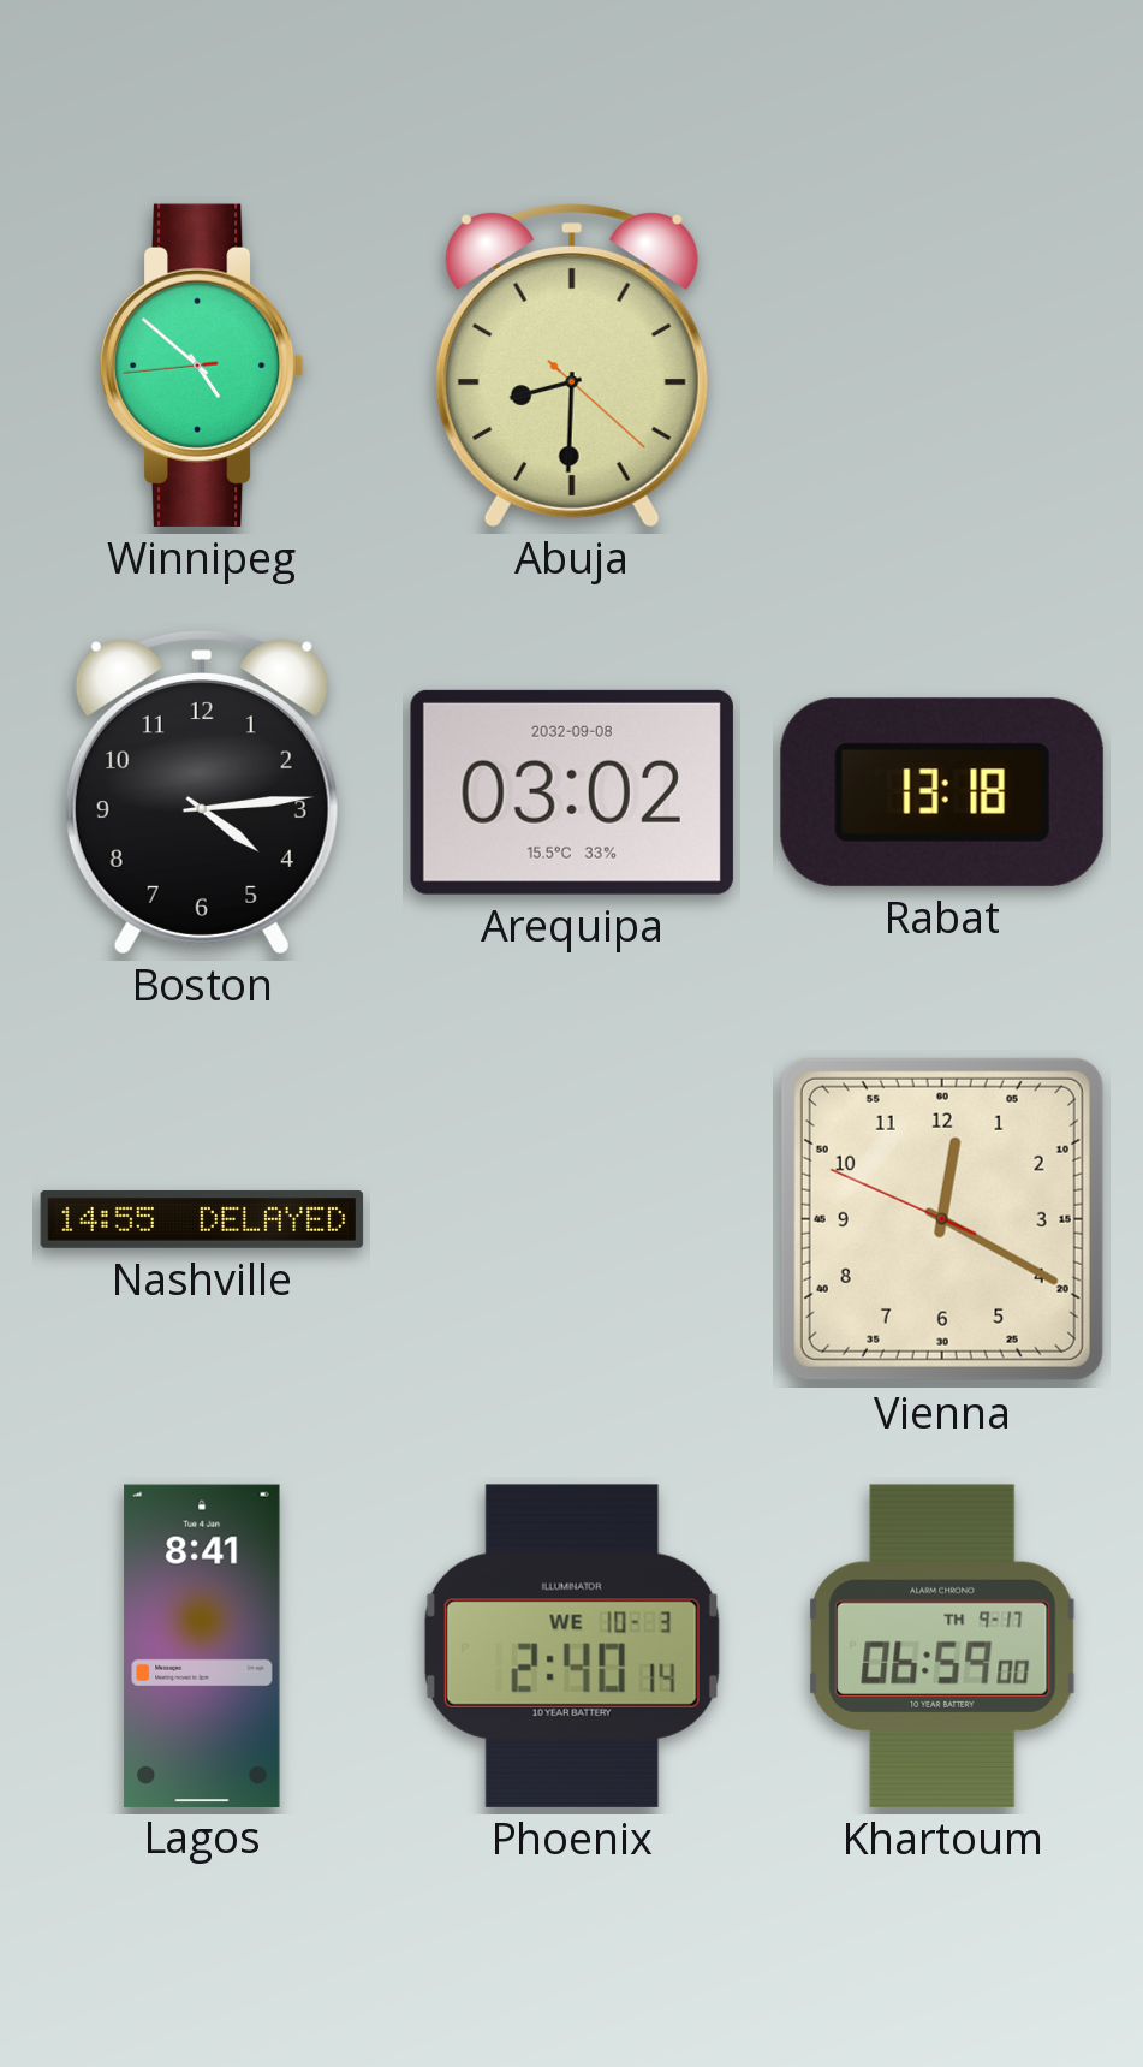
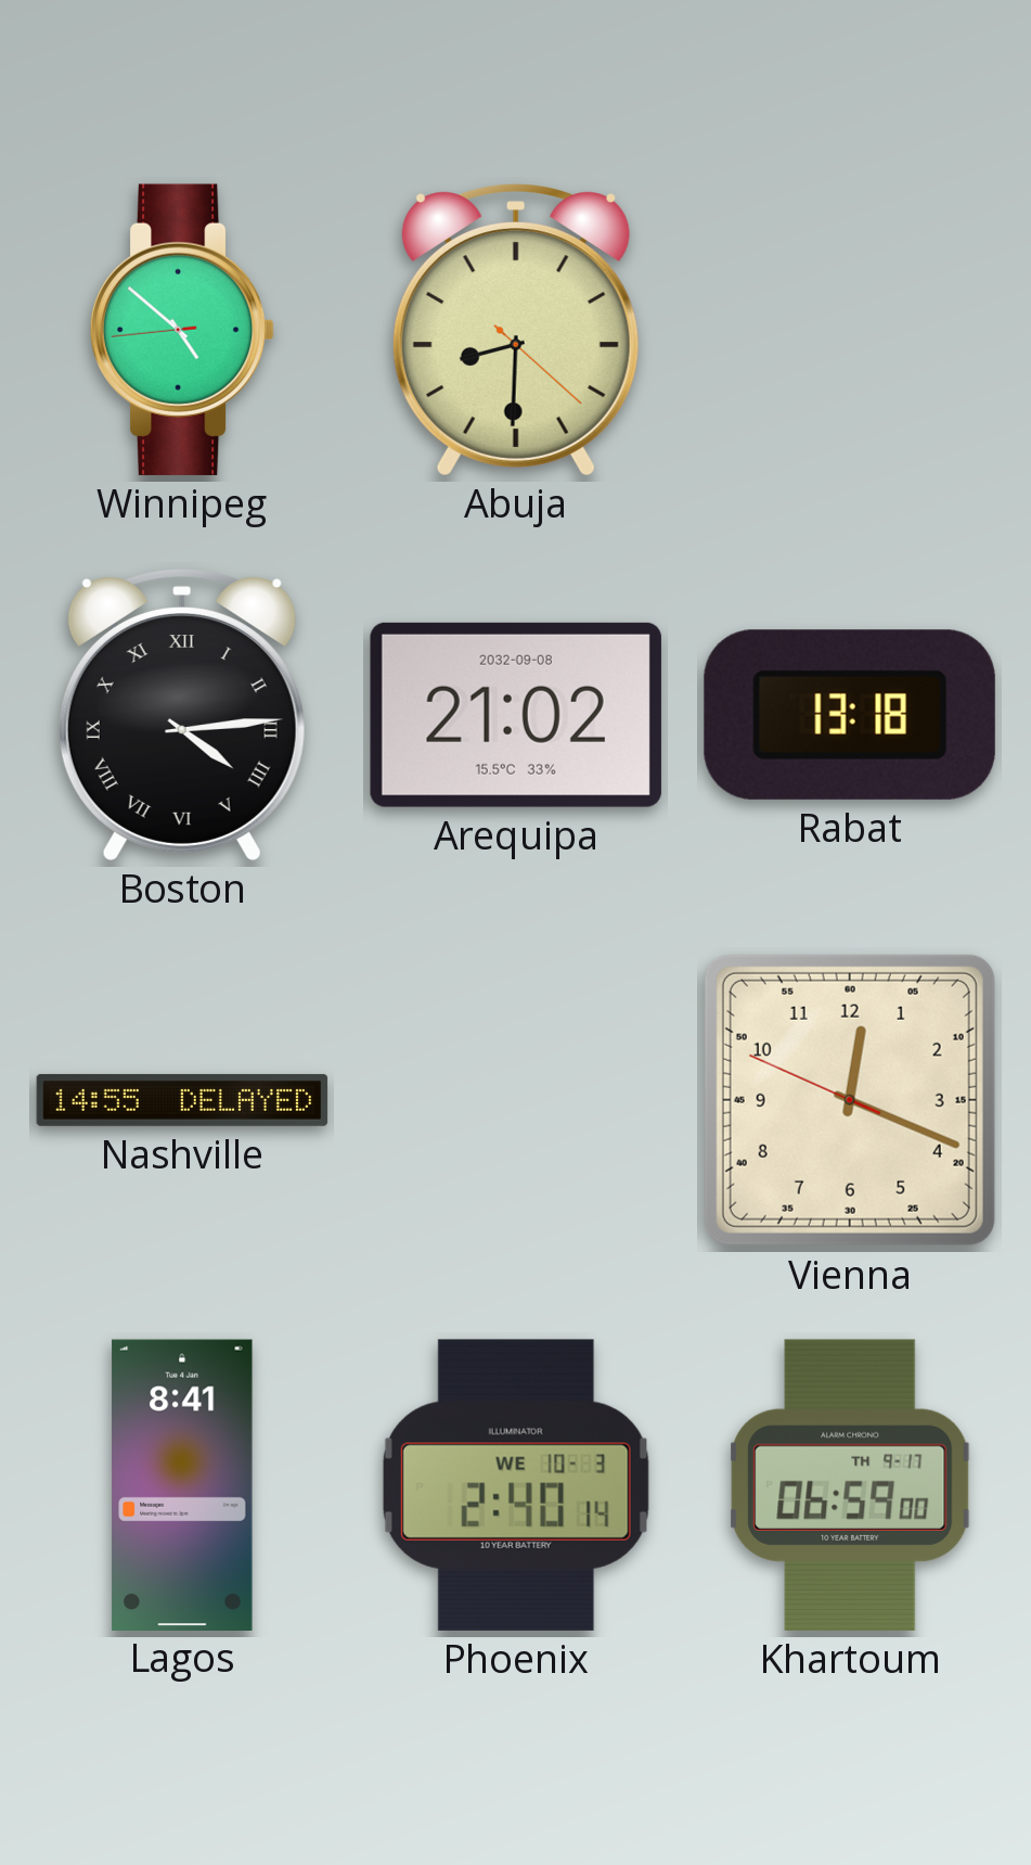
Boston numerals: Arabic -> Roman
Arequipa: 03:02 -> 21:02
Vienna: 12:19 -> 12:18
